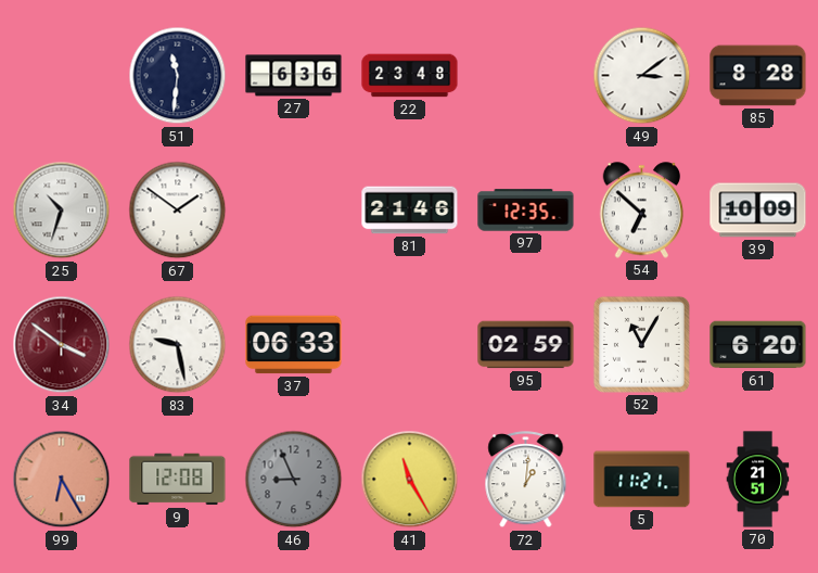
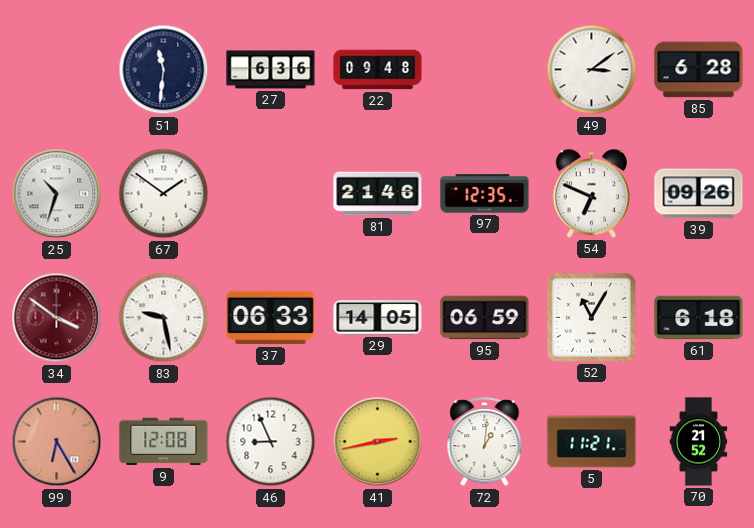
22: 23:48 -> 09:48
85: 8:28 -> 6:28
54: 6:52 -> 6:49
39: 10:09 -> 09:26
29: none -> 14:05
95: 02:59 -> 06:59
61: 6:20 -> 6:18
46 dial: grey -> white
41: 11:25 -> 2:43
70: 21:51 -> 21:52
